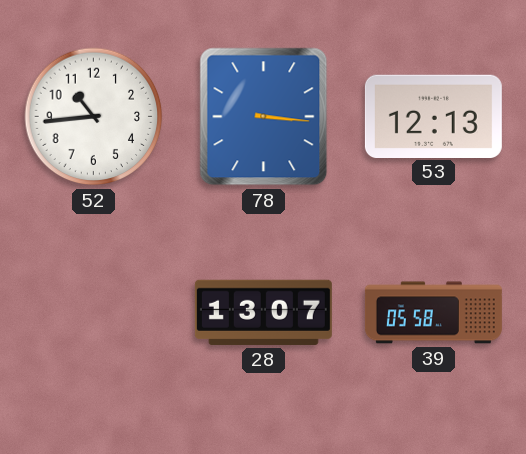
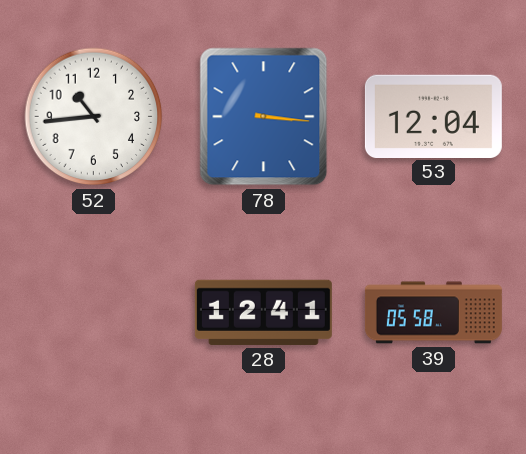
53: 12:13 -> 12:04
28: 13:07 -> 12:41
